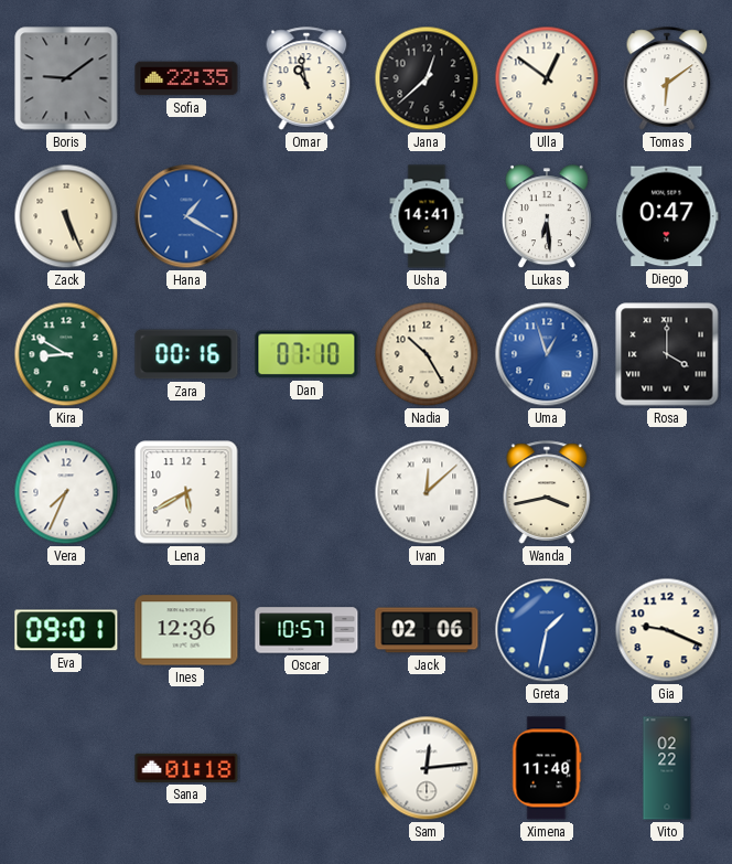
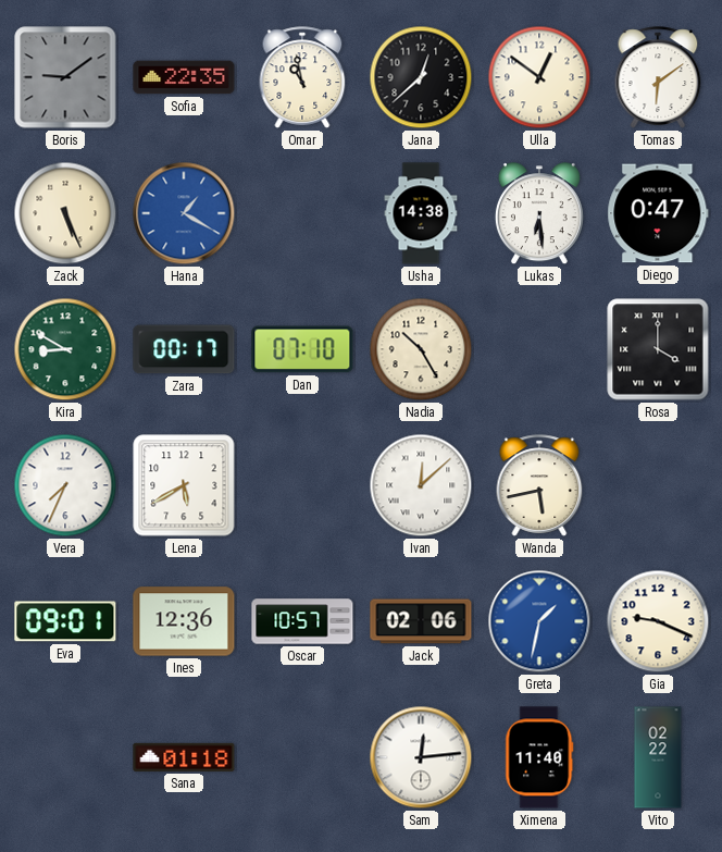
Usha: 14:41 -> 14:38
Zara: 00:16 -> 00:17
Uma: 12:57 -> none
Wanda: 3:43 -> 5:43
